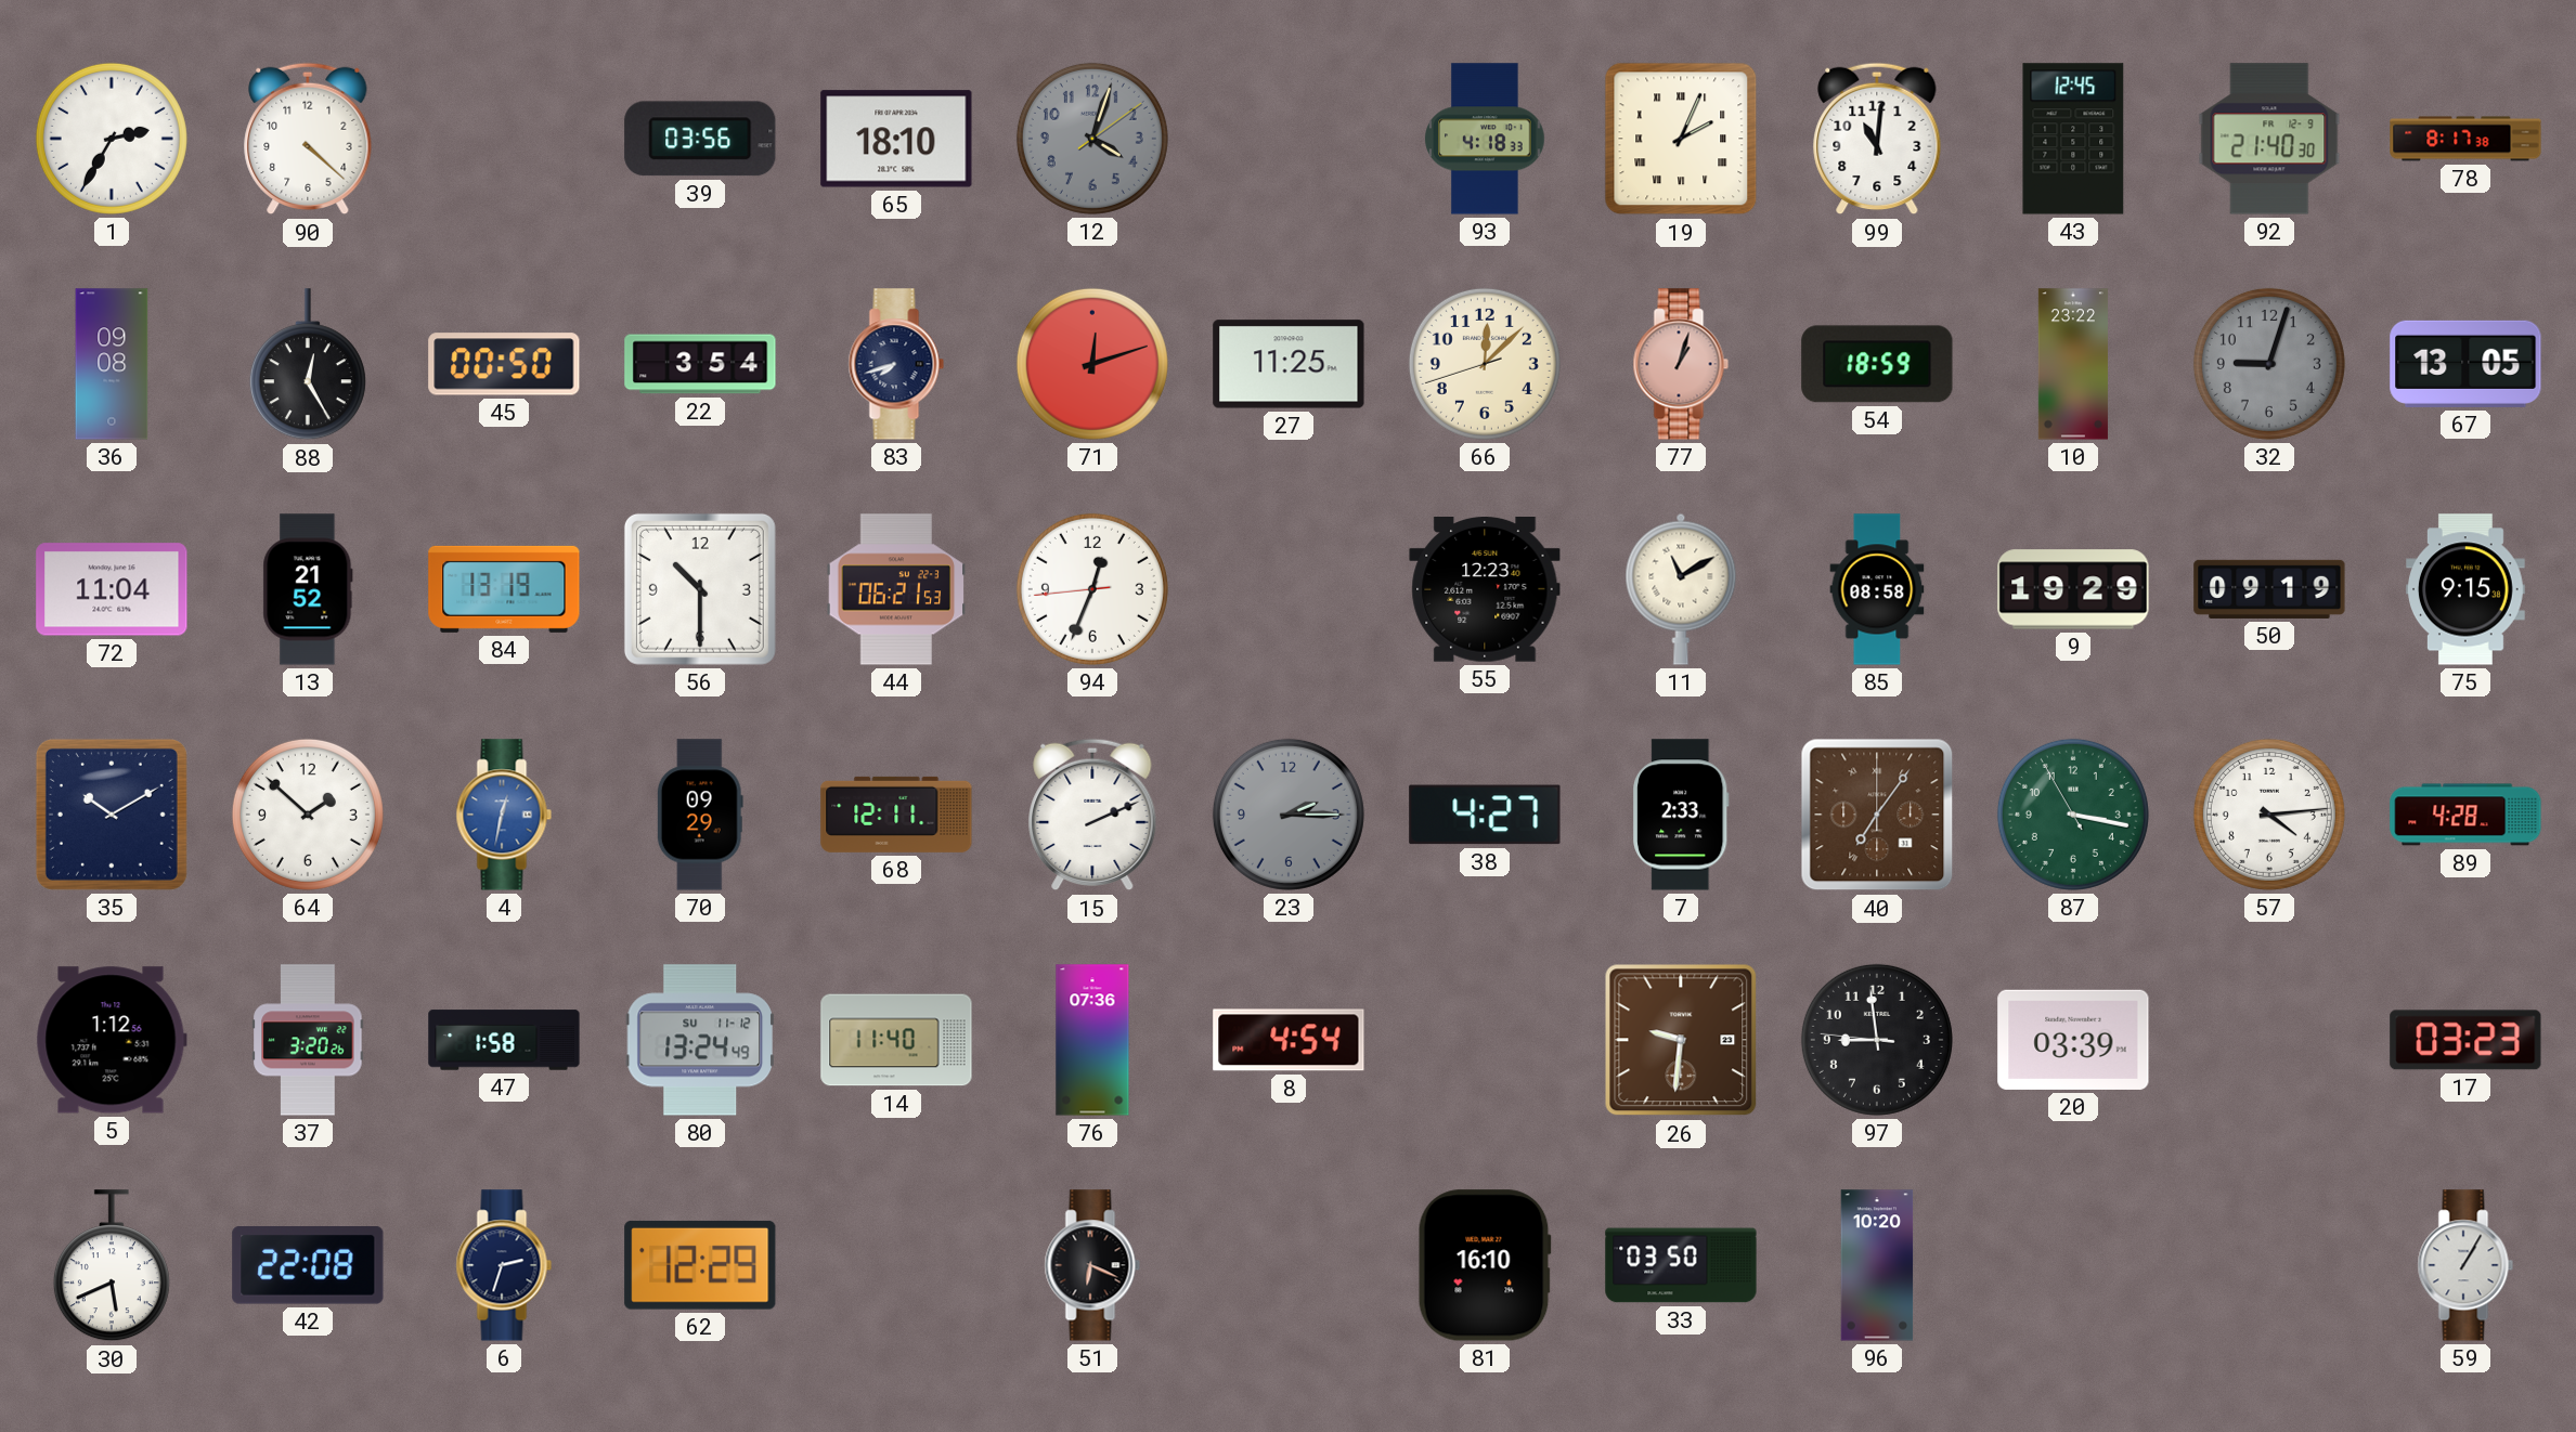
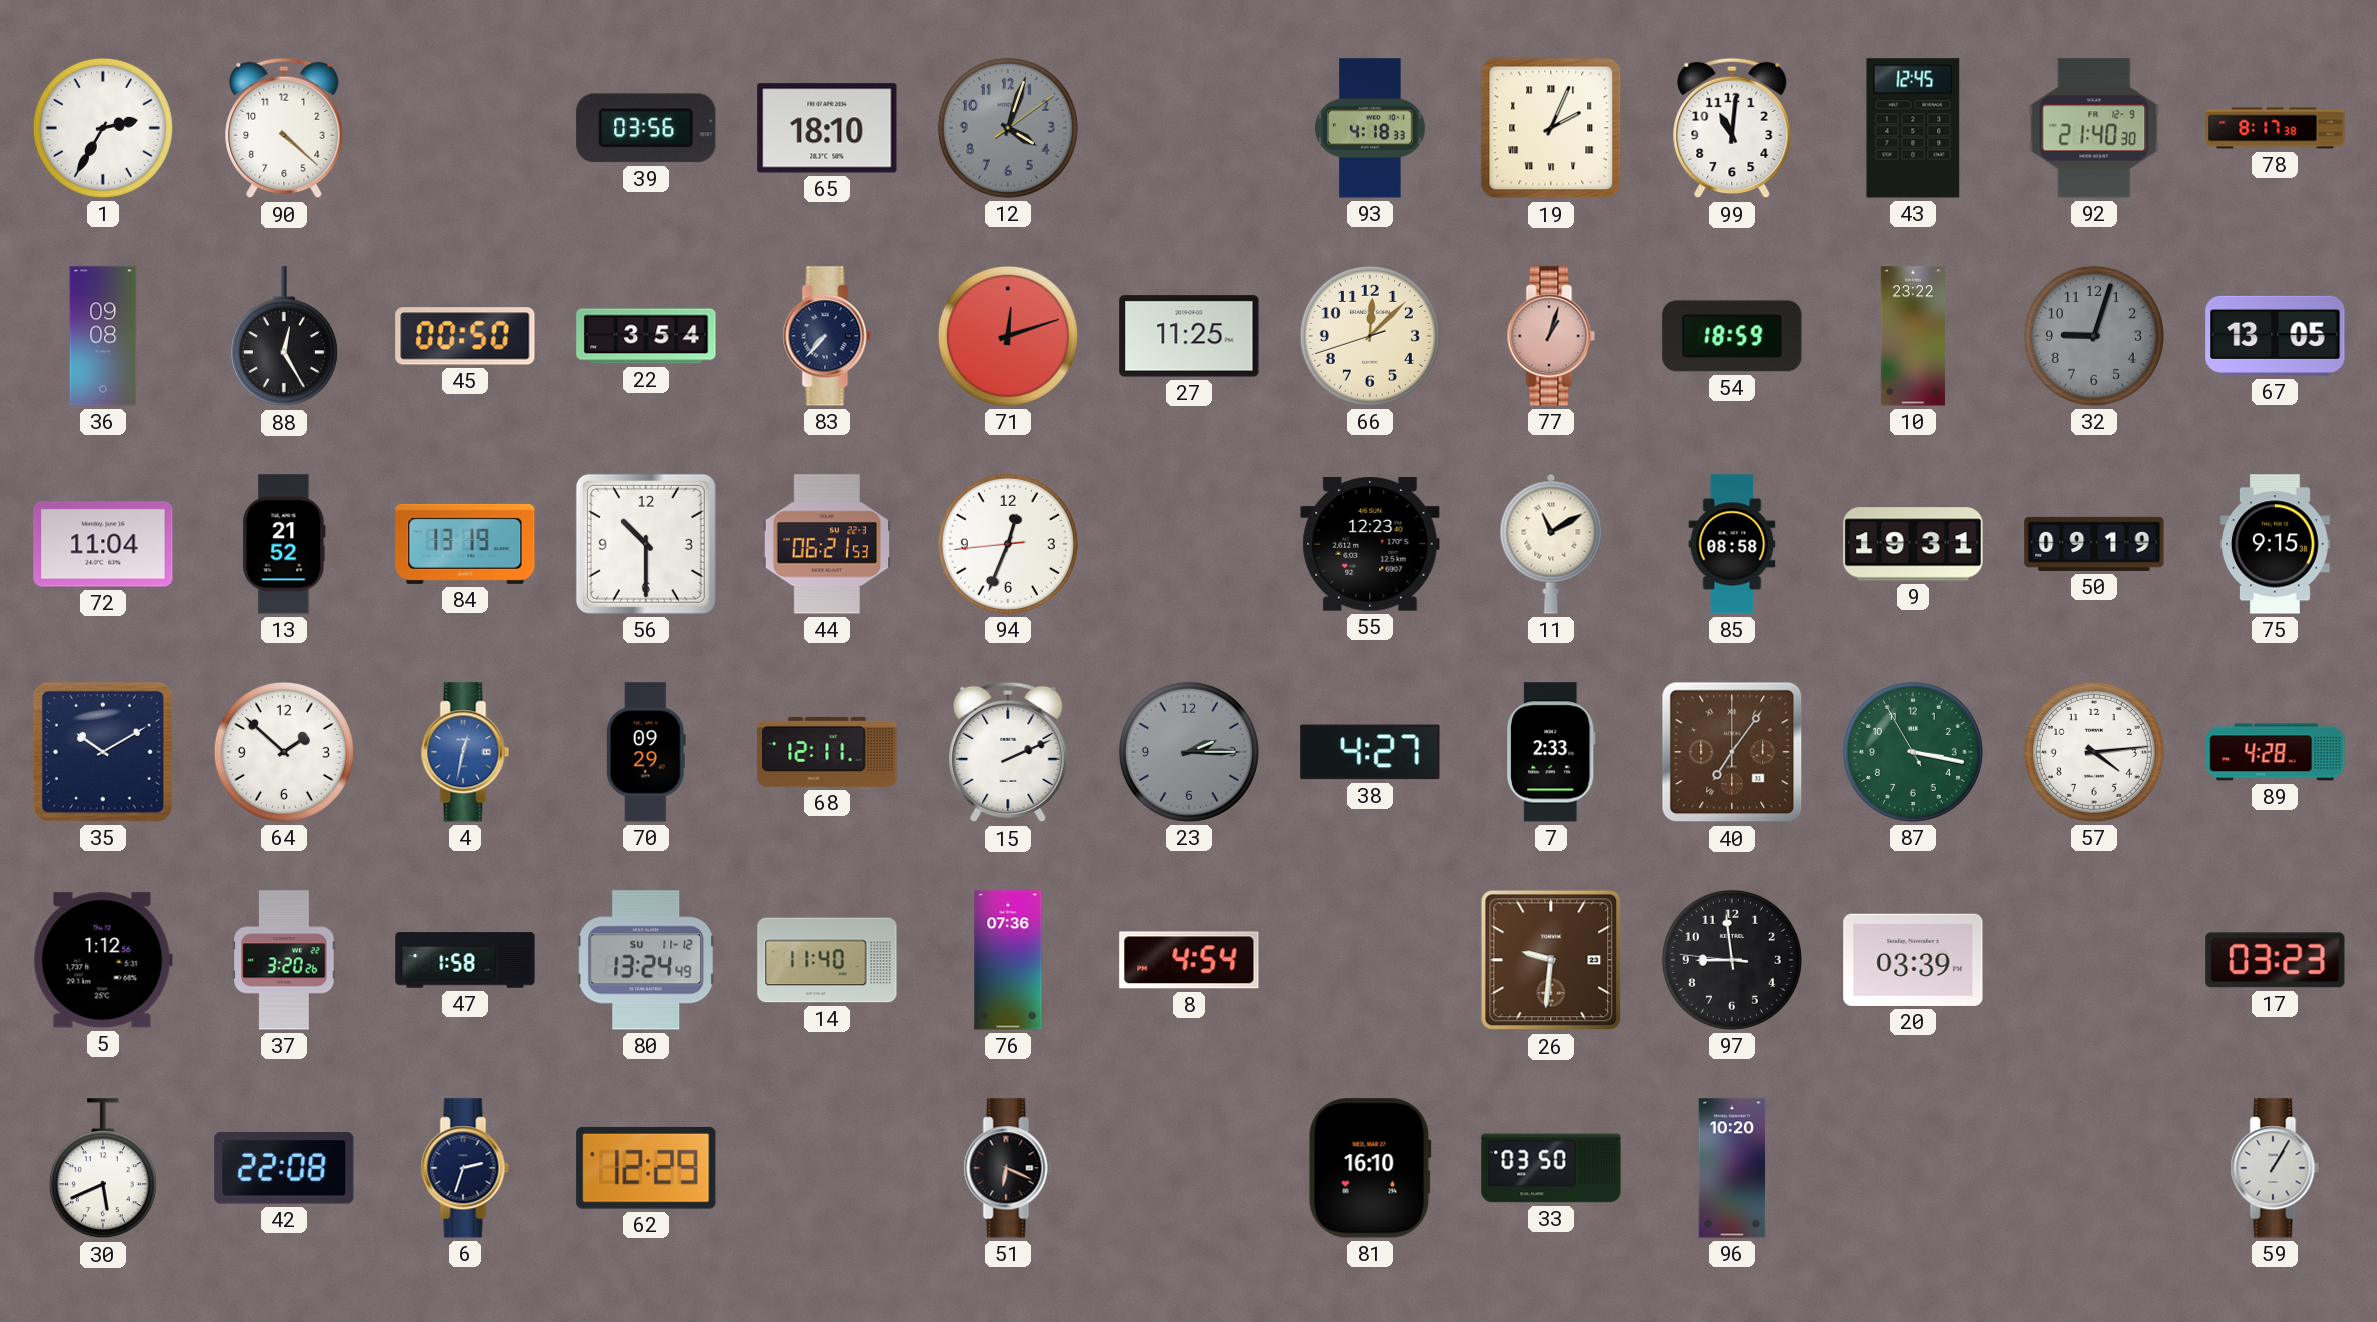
83: 7:42 -> 7:37
9: 19:29 -> 19:31
